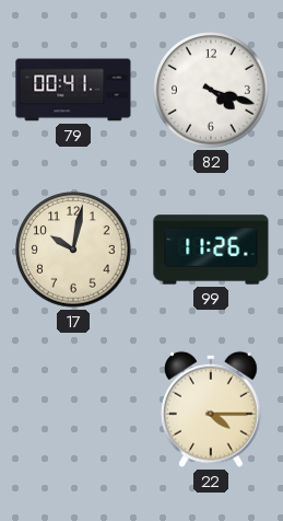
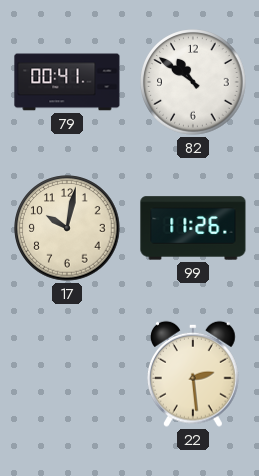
82: 4:18 -> 10:51
22: 4:15 -> 2:29
